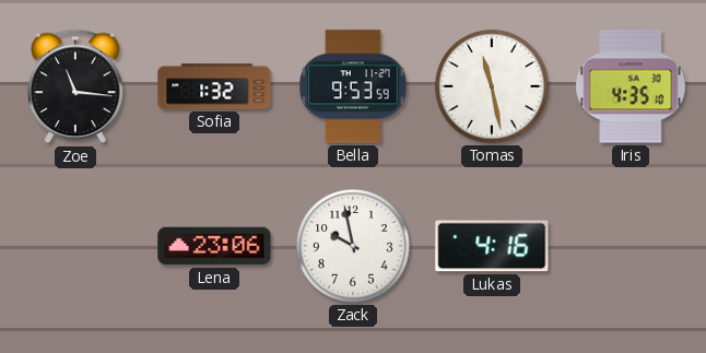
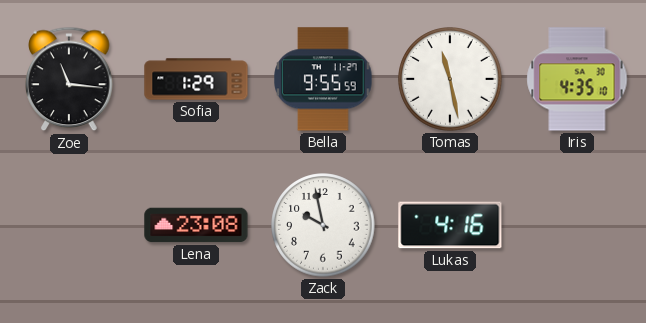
Sofia: 1:32 -> 1:29
Bella: 9:53 -> 9:55
Lena: 23:06 -> 23:08
